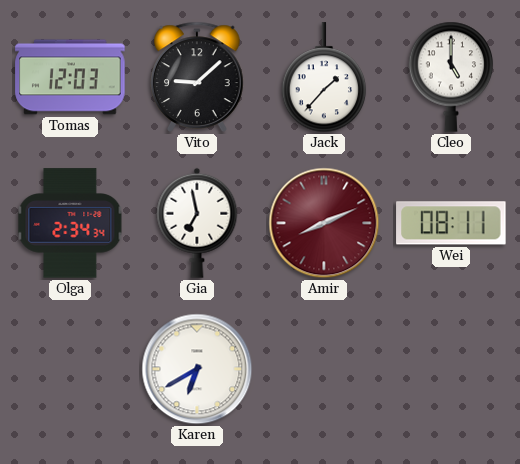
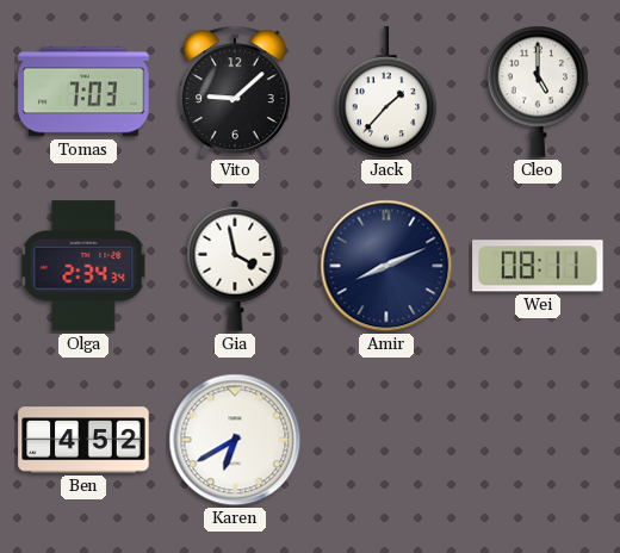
Tomas: 12:03 -> 7:03
Gia: 6:58 -> 3:58
Amir dial: burgundy -> navy
Ben: none -> 4:52
